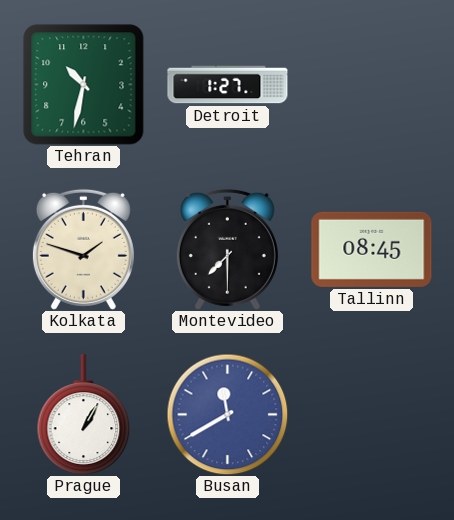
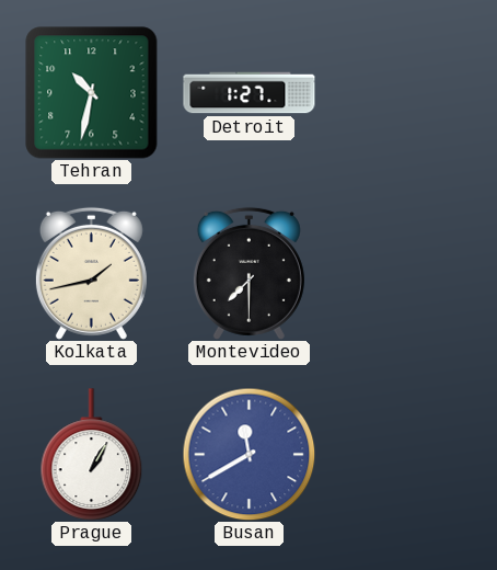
Kolkata: 1:48 -> 1:43
Tallinn: 08:45 -> none
